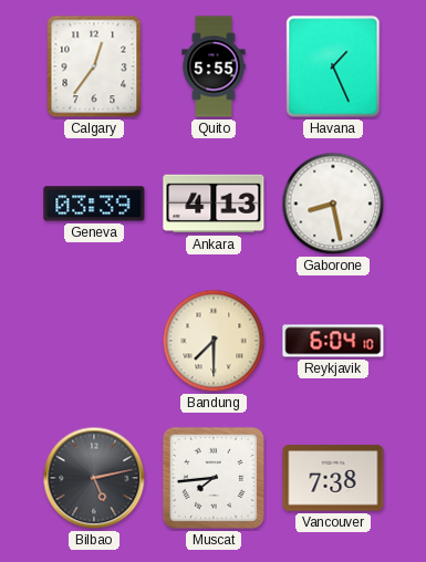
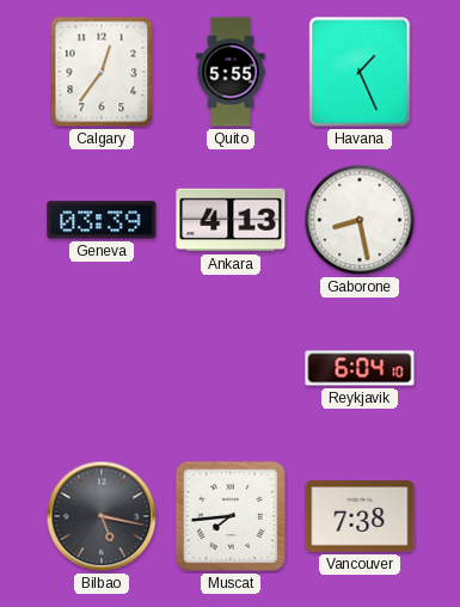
Bandung: 7:30 -> none
Bilbao: 5:13 -> 5:17
